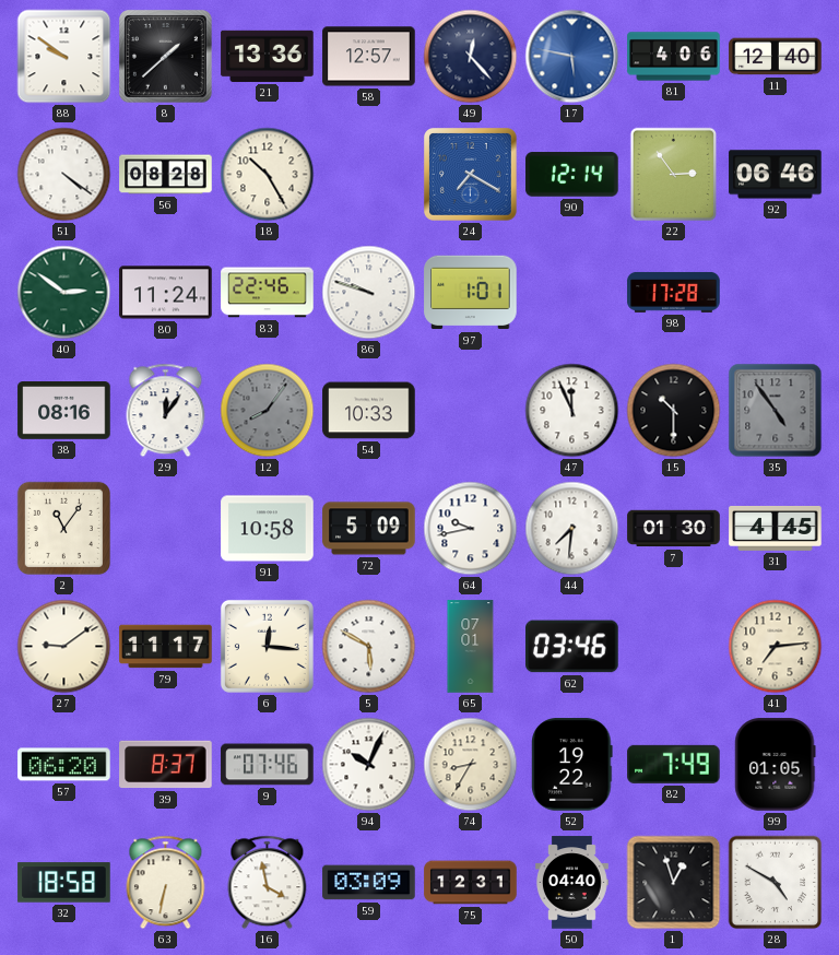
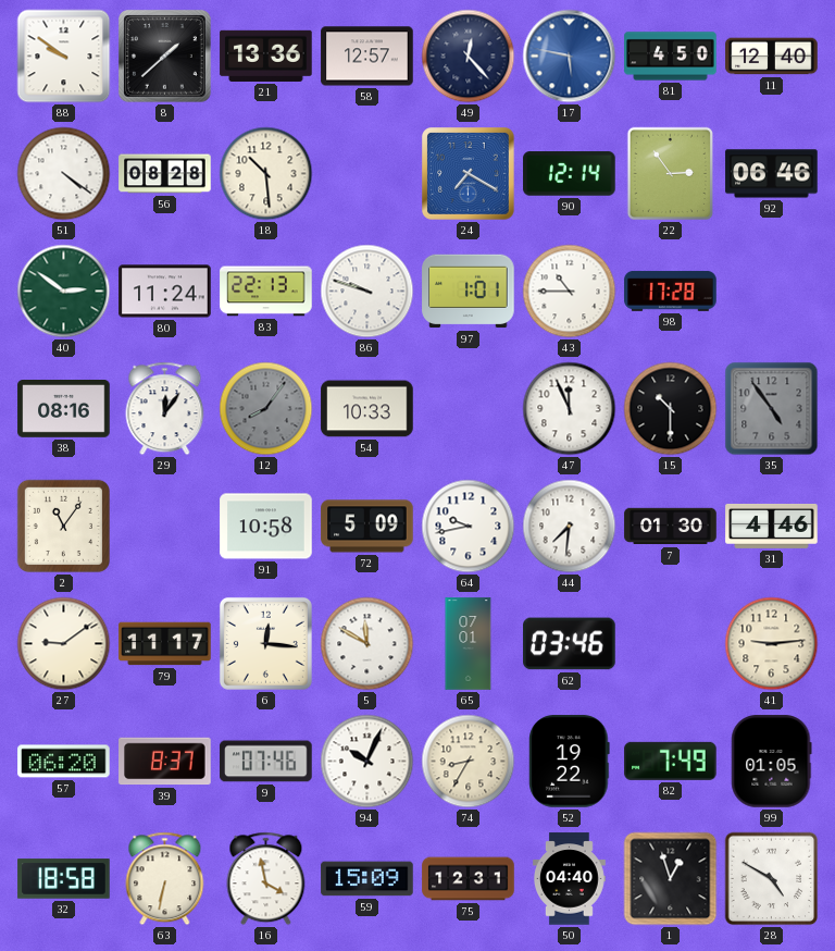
81: 4:06 -> 4:50
18: 10:25 -> 10:29
83: 22:46 -> 22:13
43: none -> 10:45
31: 4:45 -> 4:46
5: 5:50 -> 11:50
41: 7:14 -> 9:14
59: 03:09 -> 15:09
